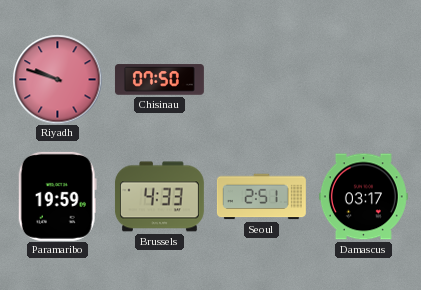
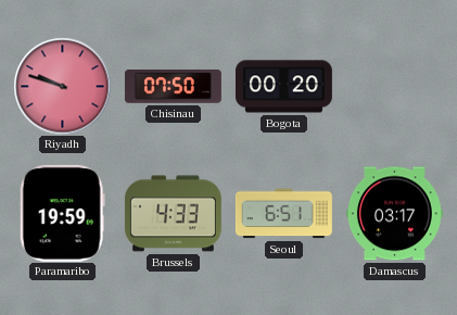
Bogota: none -> 00:20
Seoul: 2:51 -> 6:51
